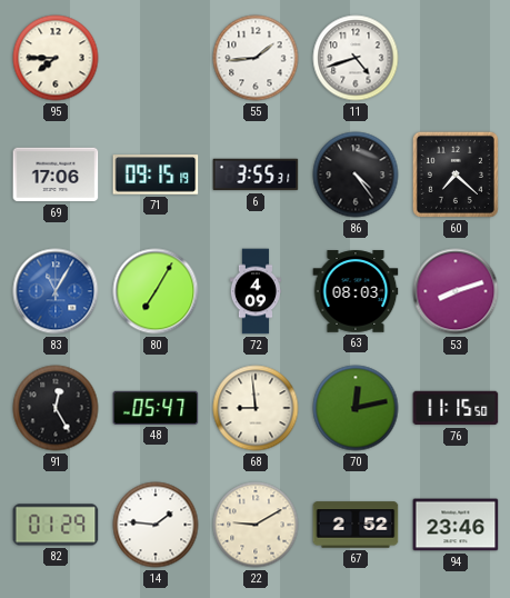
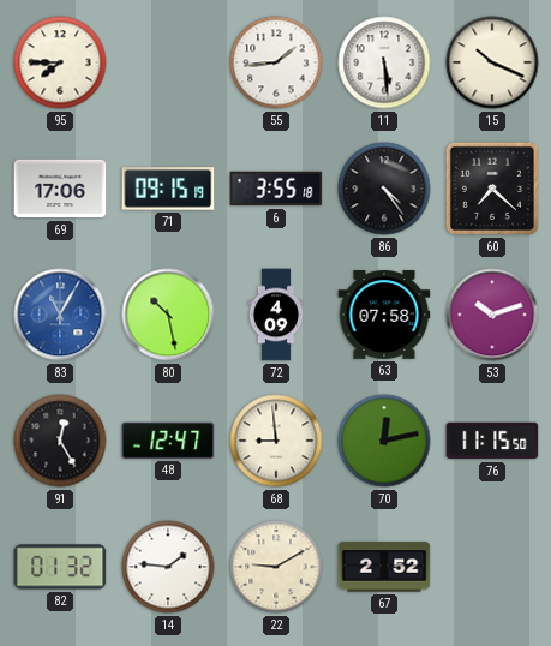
11: 4:42 -> 5:29
15: none -> 10:19
6: 3:55:31 -> 3:55:18
80: 7:05 -> 10:28
63: 08:03 -> 07:58
53: 8:12 -> 10:12
48: 05:47 -> 12:47
82: 01:29 -> 01:32
94: 23:46 -> none
